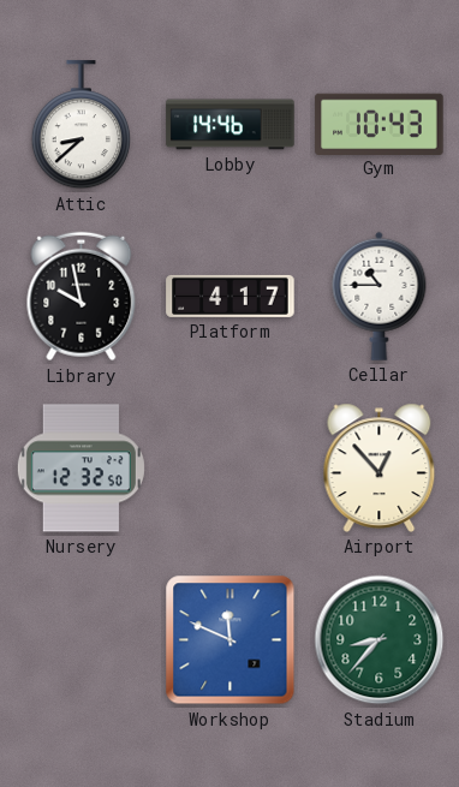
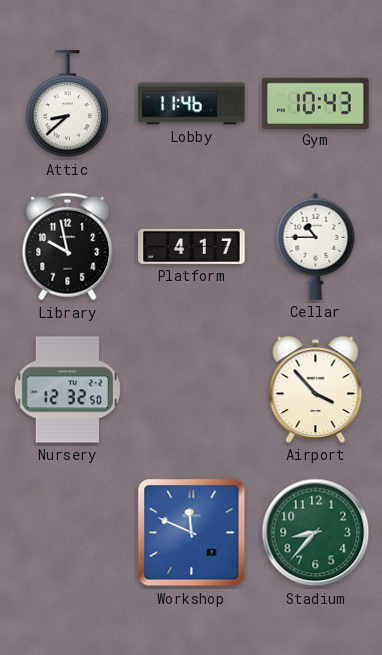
Lobby: 14:46 -> 11:46
Airport: 12:53 -> 3:53
